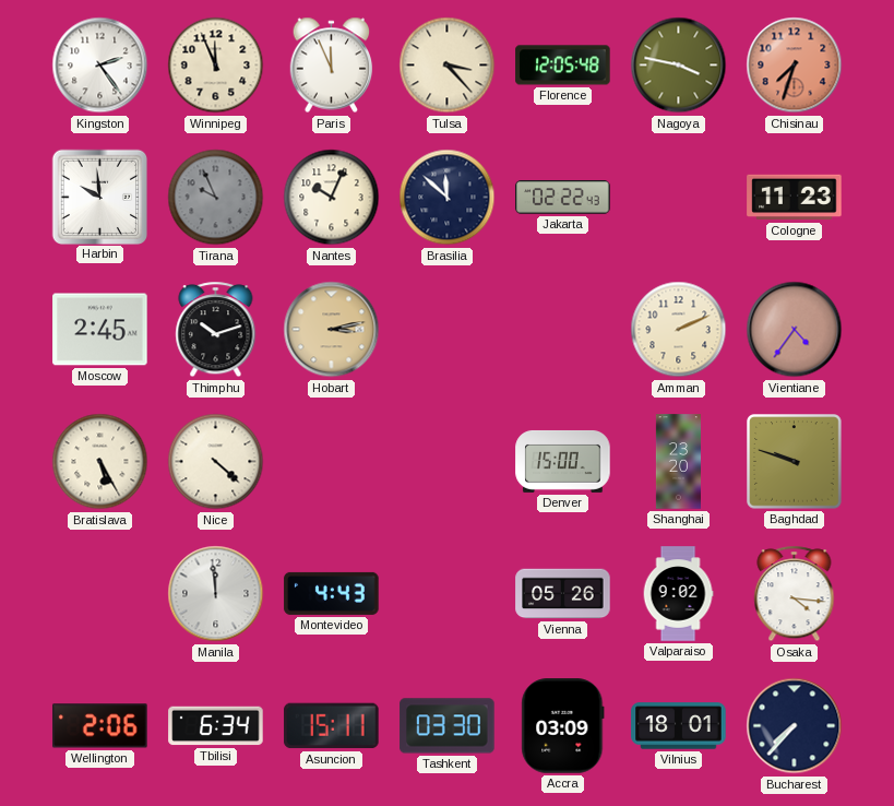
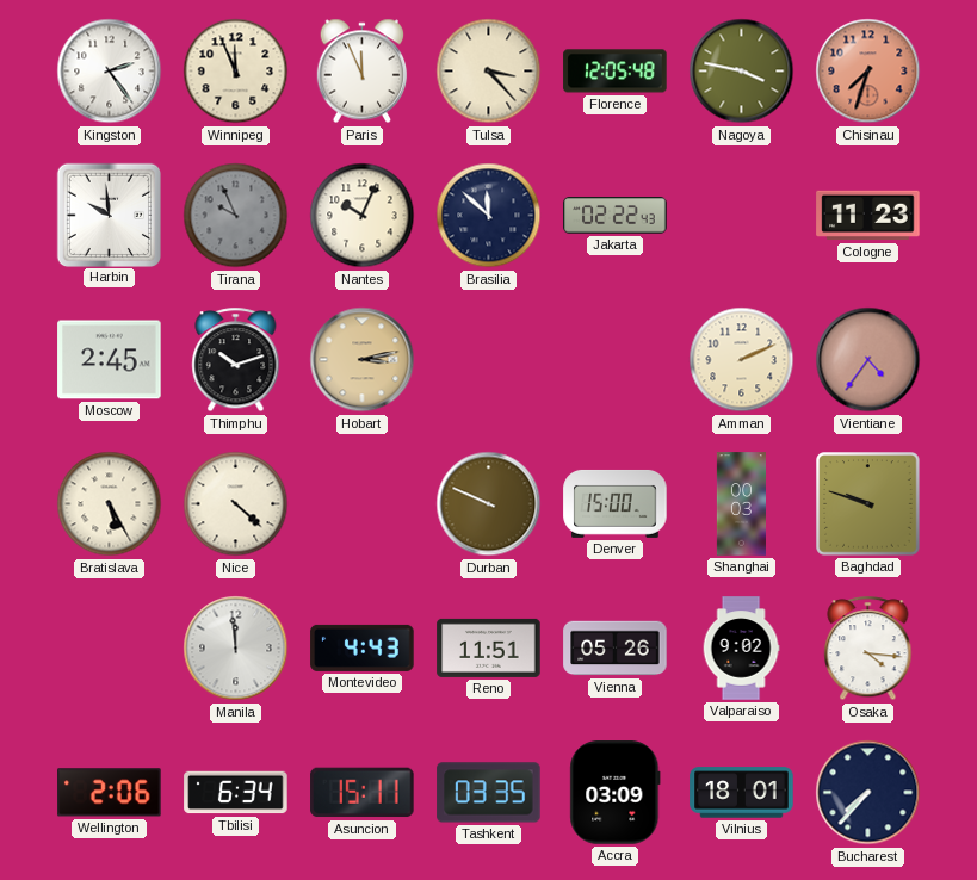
Durban: none -> 9:49
Shanghai: 23:20 -> 00:03
Reno: none -> 11:51
Tashkent: 03:30 -> 03:35
